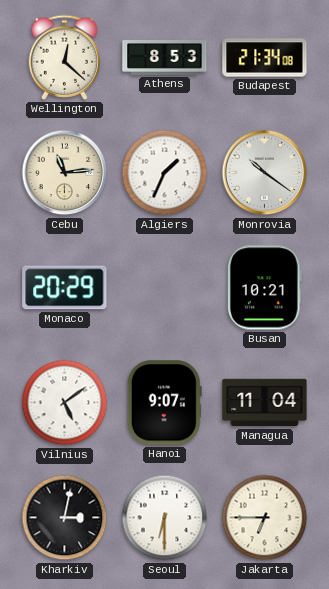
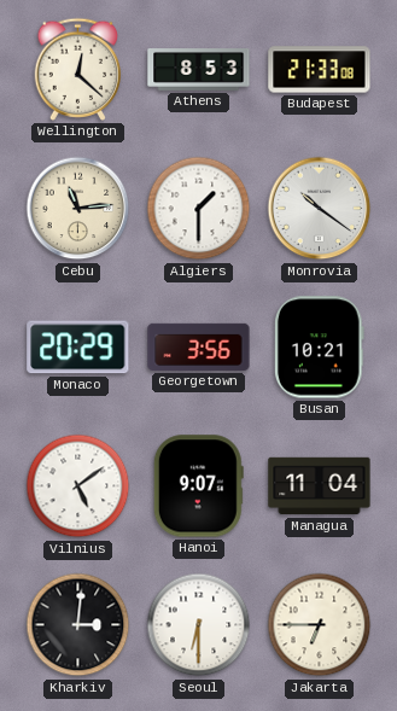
Budapest: 21:34 -> 21:33
Algiers: 1:34 -> 1:30
Georgetown: none -> 3:56
Kharkiv: 3:02 -> 3:01
